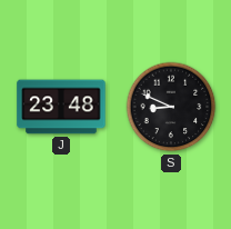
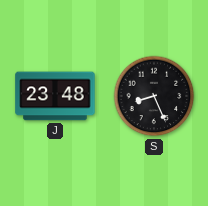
S: 8:49 -> 8:26
